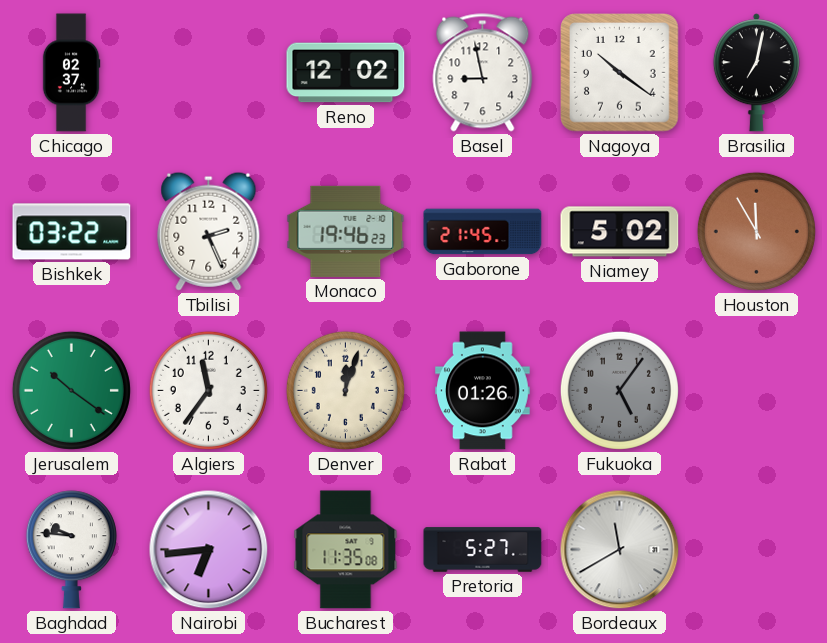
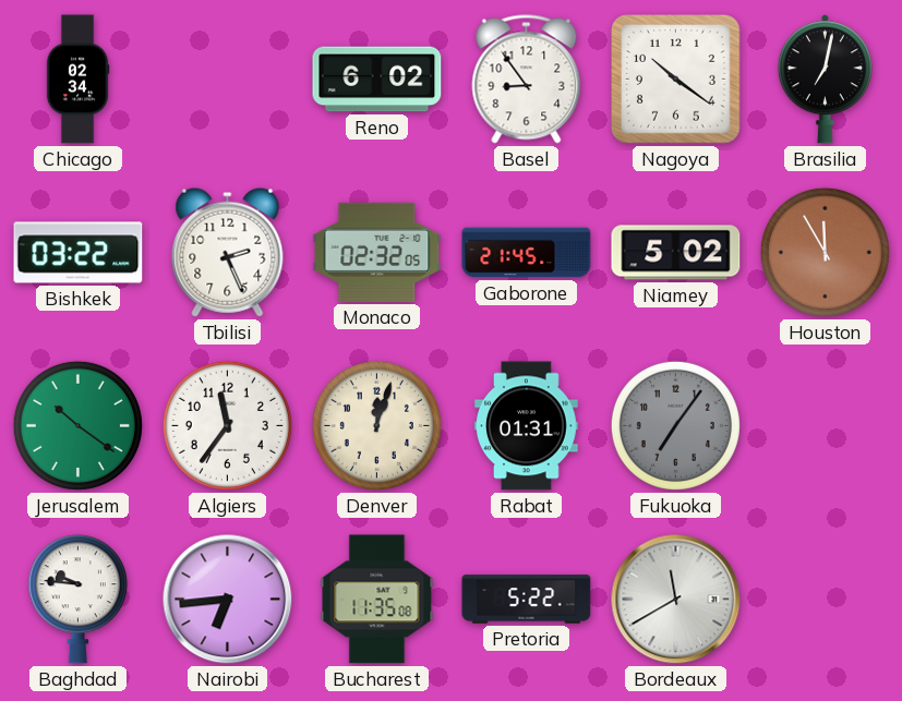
Chicago: 02:37 -> 02:34
Reno: 12:02 -> 6:02
Basel: 8:58 -> 8:54
Monaco: 19:46 -> 02:32
Rabat: 01:26 -> 01:31
Fukuoka: 5:06 -> 7:06
Pretoria: 5:27 -> 5:22
